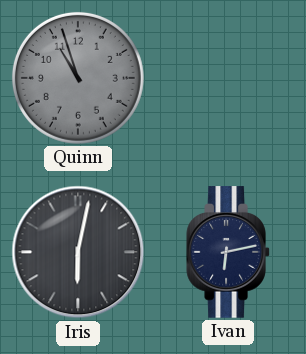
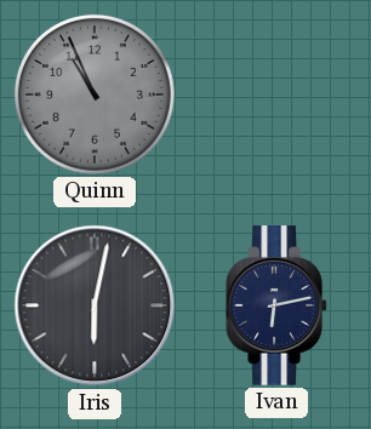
Quinn: 10:57 -> 10:56
